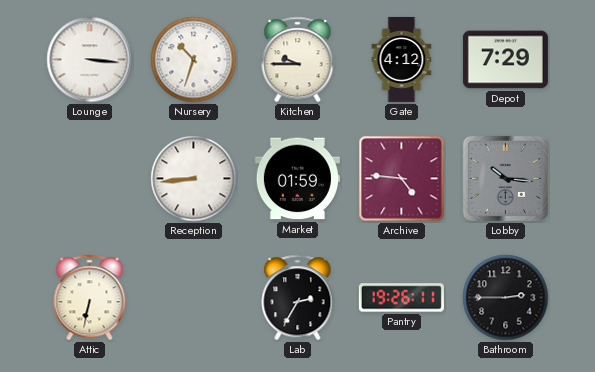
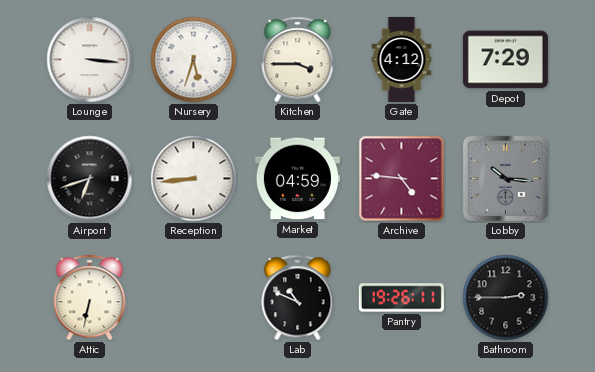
Nursery: 10:33 -> 5:33
Kitchen: 9:45 -> 3:45
Airport: none -> 6:42
Market: 01:59 -> 04:59
Lab: 2:35 -> 10:49
